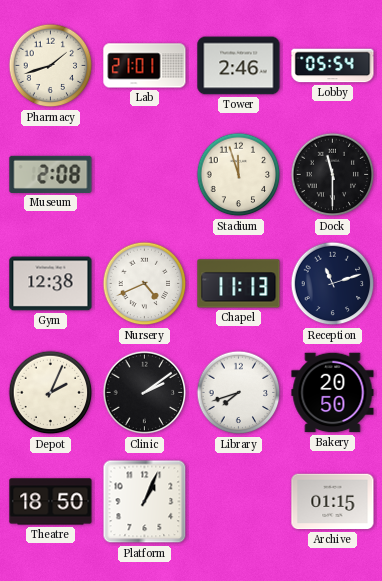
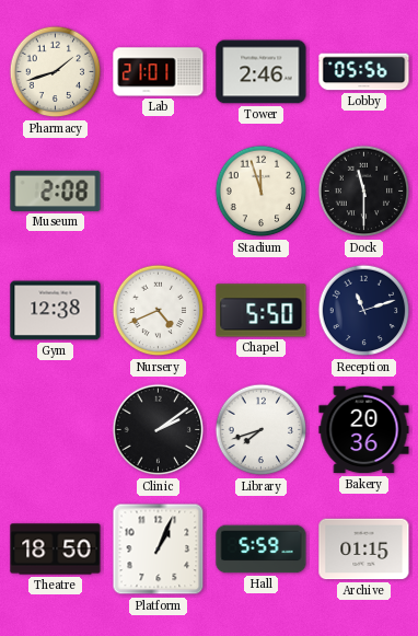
Lobby: 05:54 -> 05:56
Chapel: 11:13 -> 5:50
Depot: 2:04 -> none
Bakery: 20:50 -> 20:36
Hall: none -> 5:59
